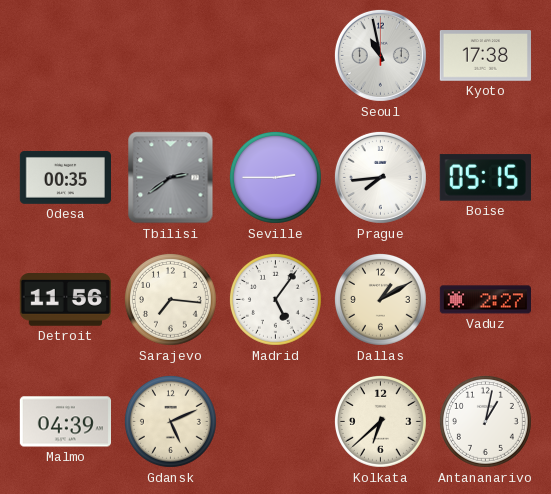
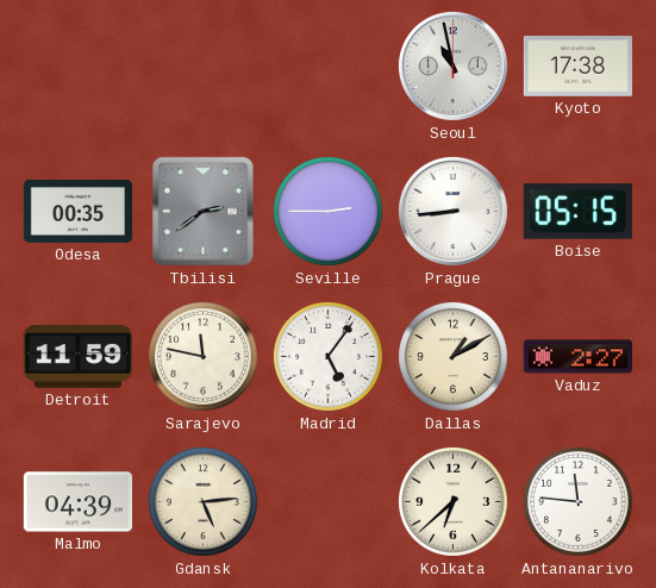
Prague: 7:44 -> 8:44
Detroit: 11:56 -> 11:59
Sarajevo: 7:16 -> 11:47
Gdansk: 5:11 -> 5:14
Antananarivo: 1:02 -> 11:46
